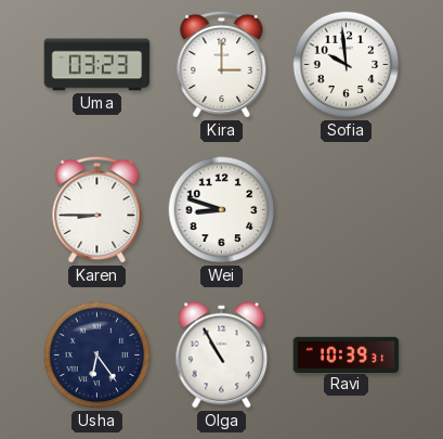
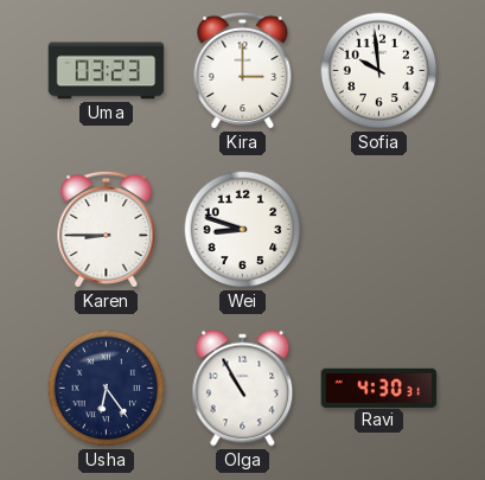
Ravi: 10:39 -> 4:30
